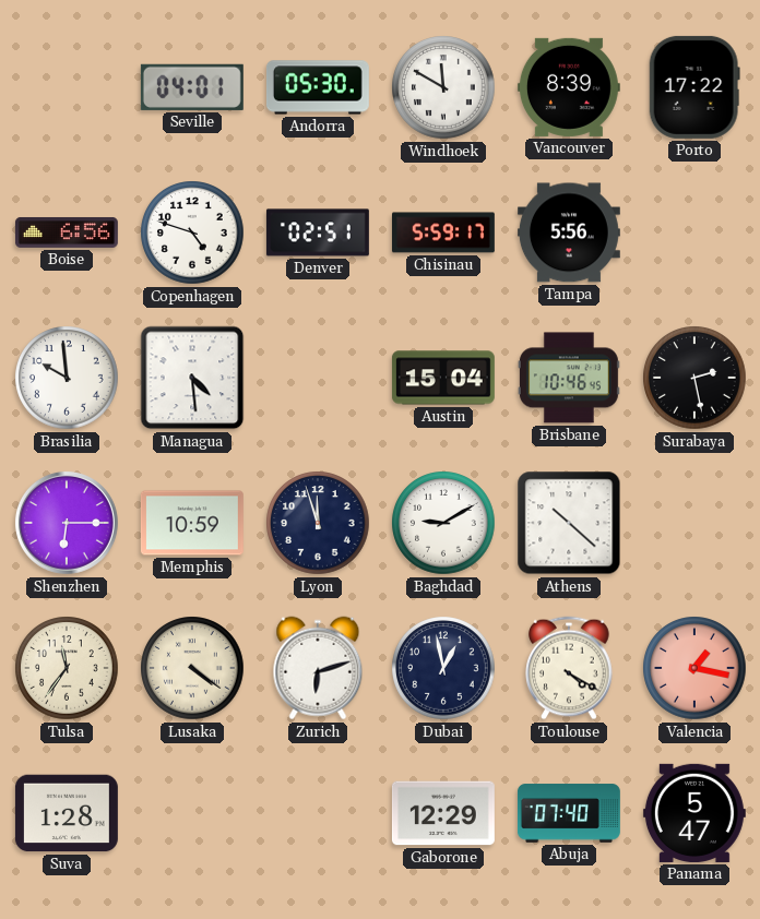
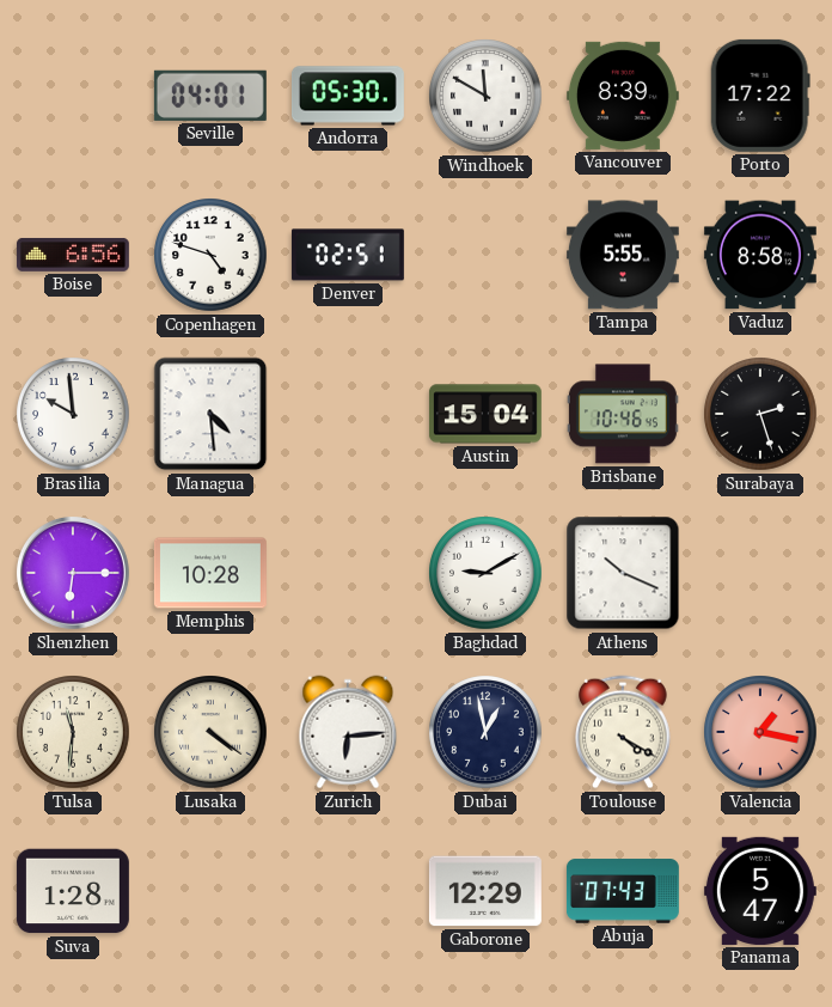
Chisinau: 5:59 -> none
Tampa: 5:56 -> 5:55
Vaduz: none -> 8:58
Surabaya: 2:28 -> 2:27
Memphis: 10:59 -> 10:28
Lyon: 11:57 -> none
Athens: 10:22 -> 10:19
Tulsa: 11:36 -> 11:31
Zurich: 6:12 -> 6:14
Abuja: 07:40 -> 07:43
